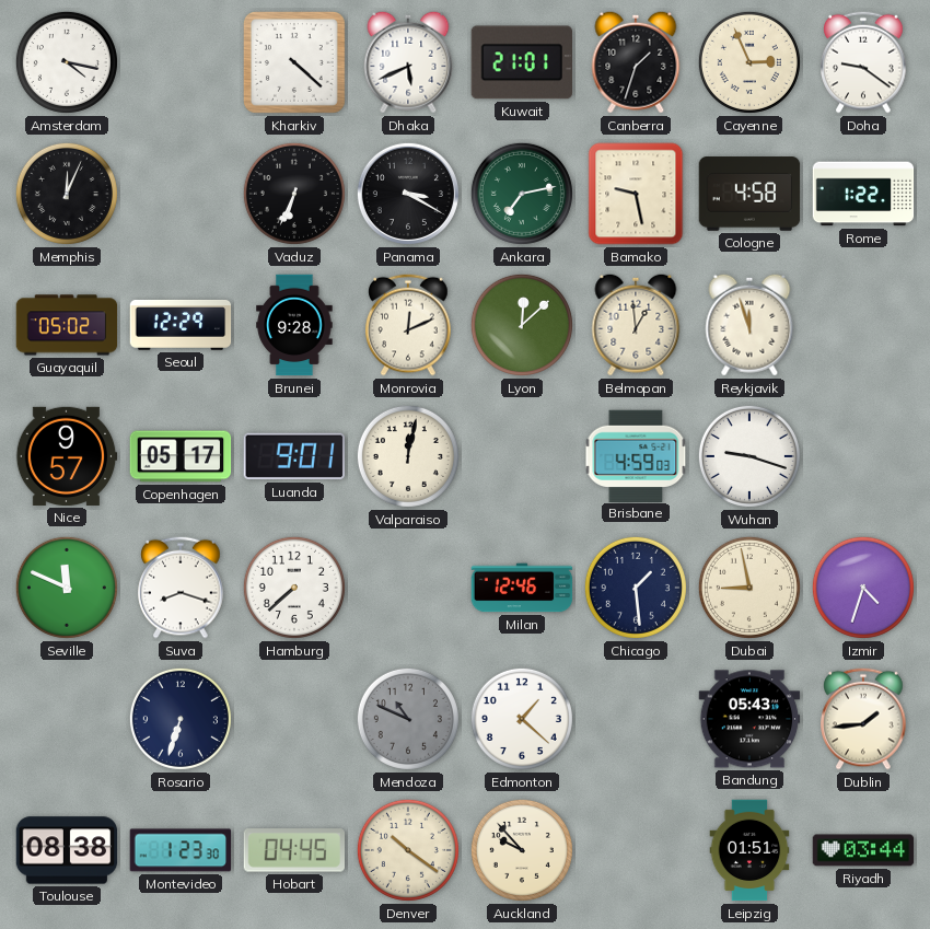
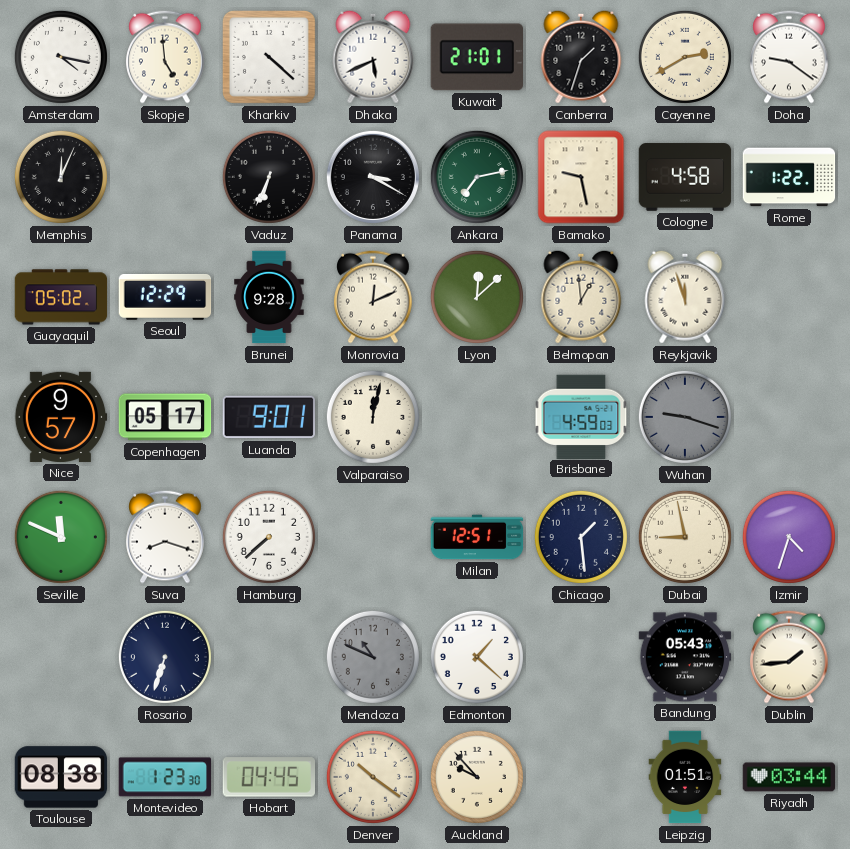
Skopje: none -> 4:59
Cayenne: 2:56 -> 2:40
Wuhan dial: white -> grey
Milan: 12:46 -> 12:51
